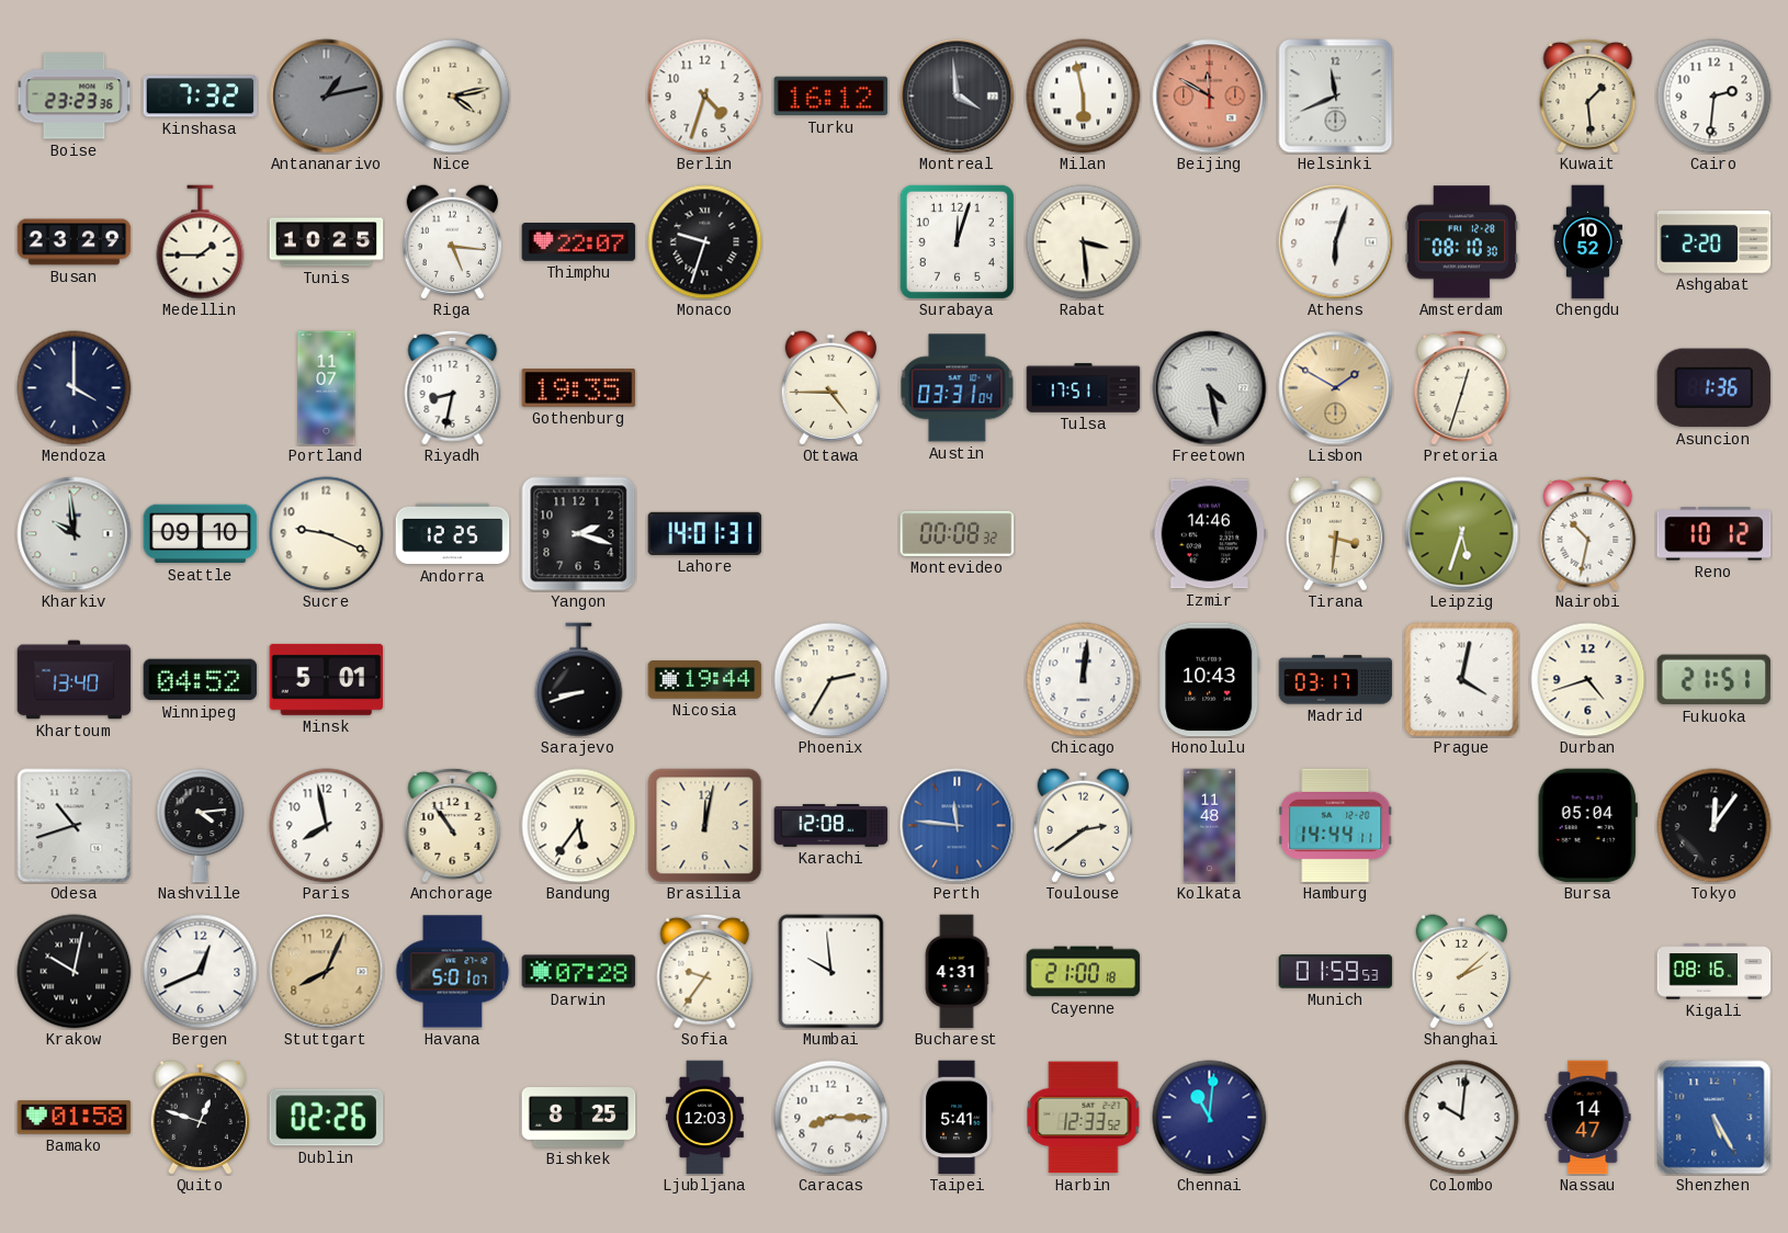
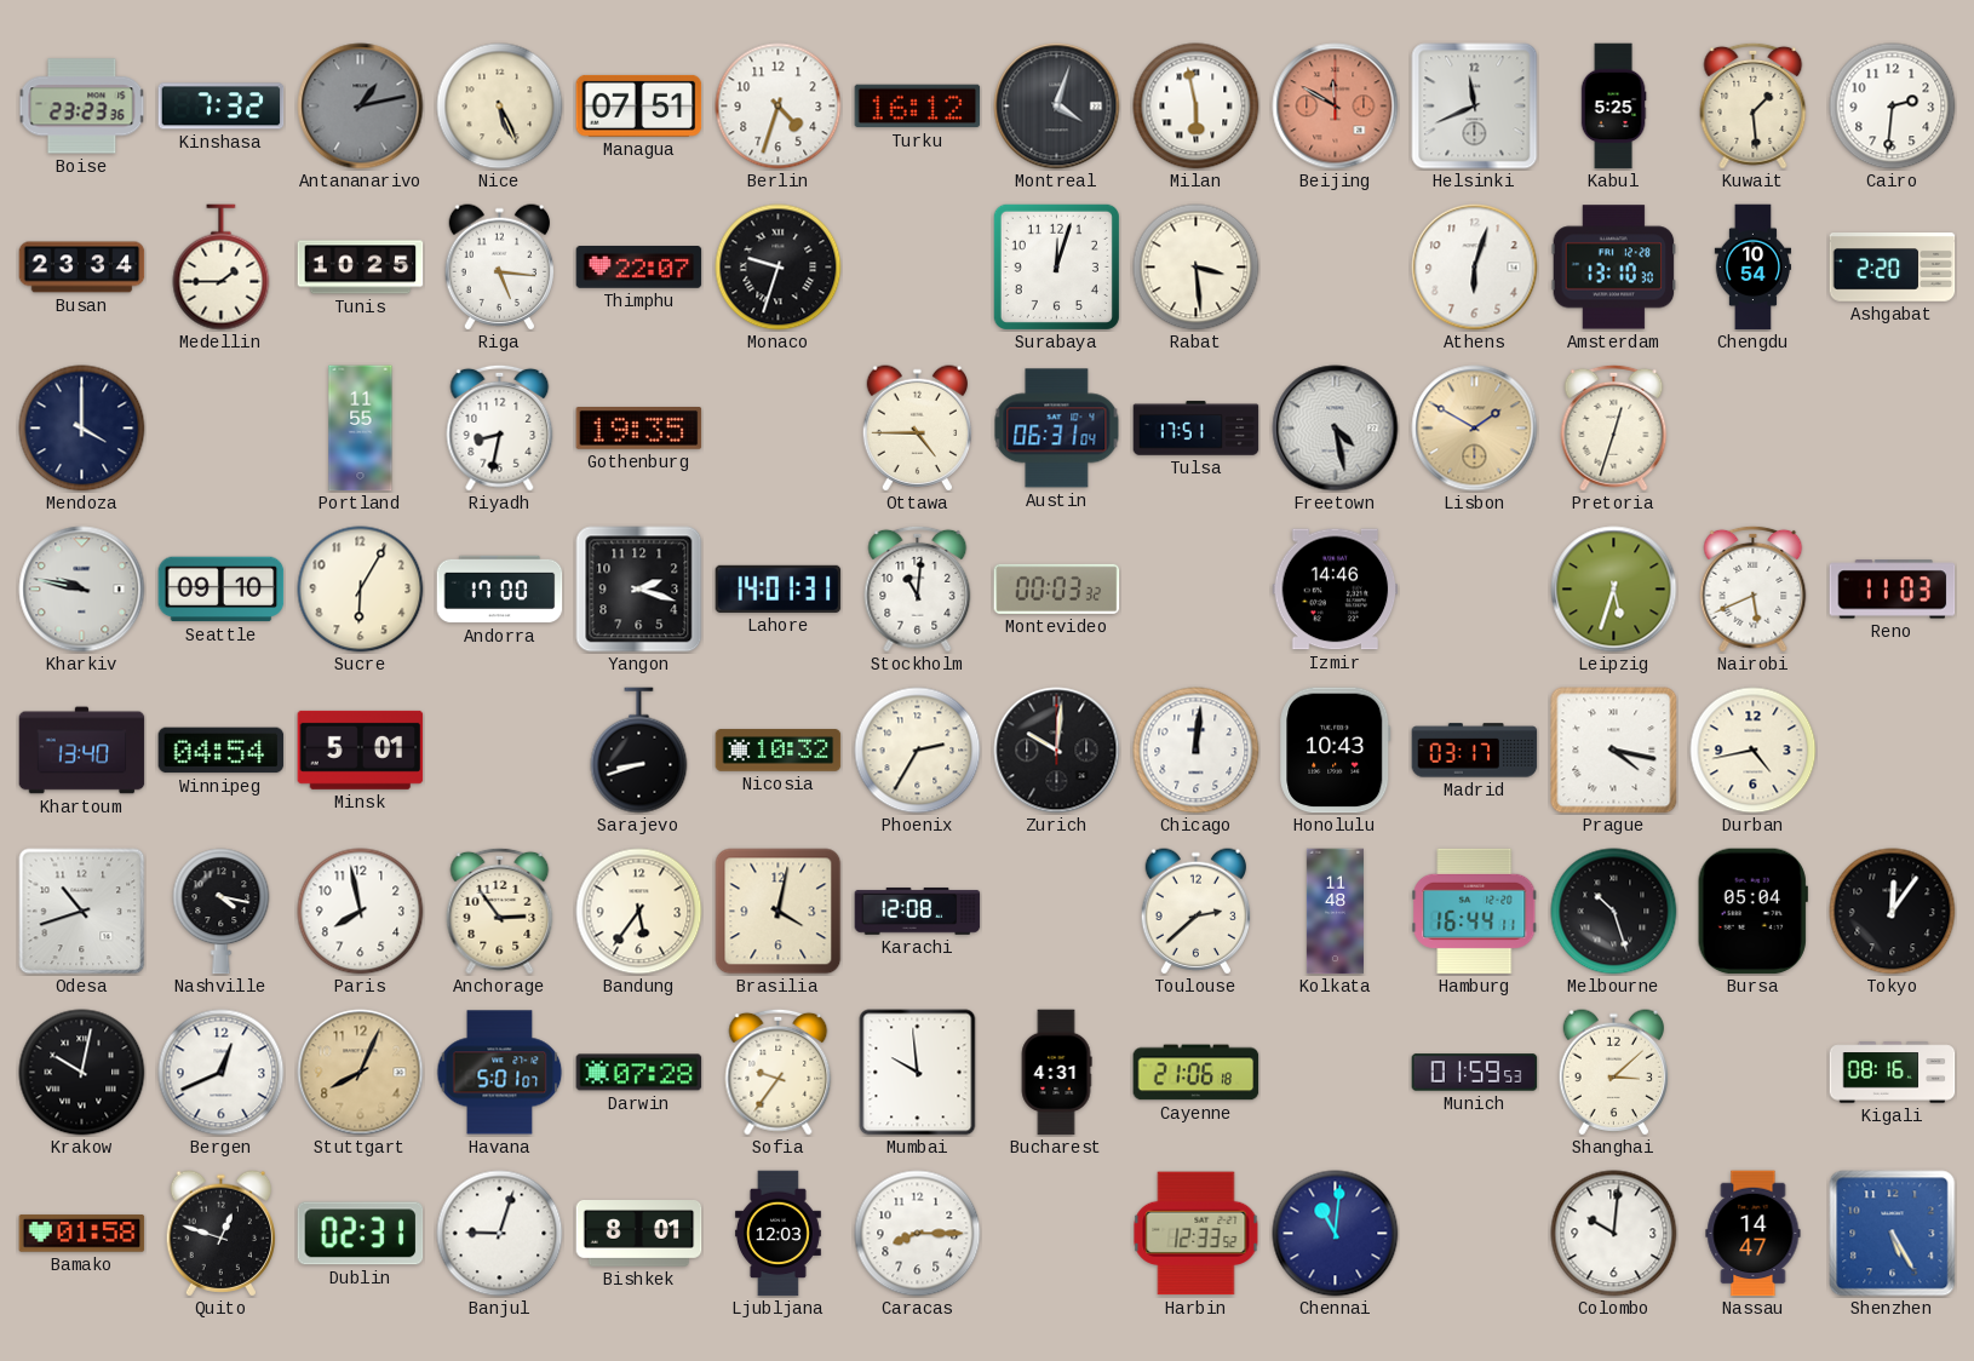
Nice: 4:13 -> 5:26
Managua: none -> 07:51
Montreal: 3:59 -> 4:03
Kabul: none -> 5:25
Busan: 23:29 -> 23:34
Amsterdam: 08:10 -> 13:10
Chengdu: 10:52 -> 10:54
Portland: 11:07 -> 11:55
Austin: 03:31 -> 06:31
Asuncion: 1:36 -> none
Kharkiv: 9:59 -> 9:47
Sucre: 9:19 -> 6:05
Andorra: 12:25 -> 17:00
Stockholm: none -> 11:01
Montevideo: 00:08 -> 00:03
Tirana: 3:31 -> none
Nairobi: 10:32 -> 5:41
Reno: 10:12 -> 11:03
Winnipeg: 04:52 -> 04:54
Nicosia: 19:44 -> 10:32
Zurich: none -> 10:01
Prague: 4:02 -> 4:17
Durban: 4:42 -> 4:43
Fukuoka: 21:51 -> none
Nashville: 4:14 -> 4:17
Anchorage: 10:54 -> 2:54
Brasilia: 12:02 -> 4:02
Perth: 11:46 -> none
Toulouse: 2:39 -> 2:38
Hamburg: 14:44 -> 16:44
Melbourne: none -> 10:27
Cayenne: 21:00 -> 21:06
Shanghai: 2:08 -> 3:08
Dublin: 02:26 -> 02:31
Banjul: none -> 9:03
Bishkek: 8:25 -> 8:01
Taipei: 5:41 -> none
